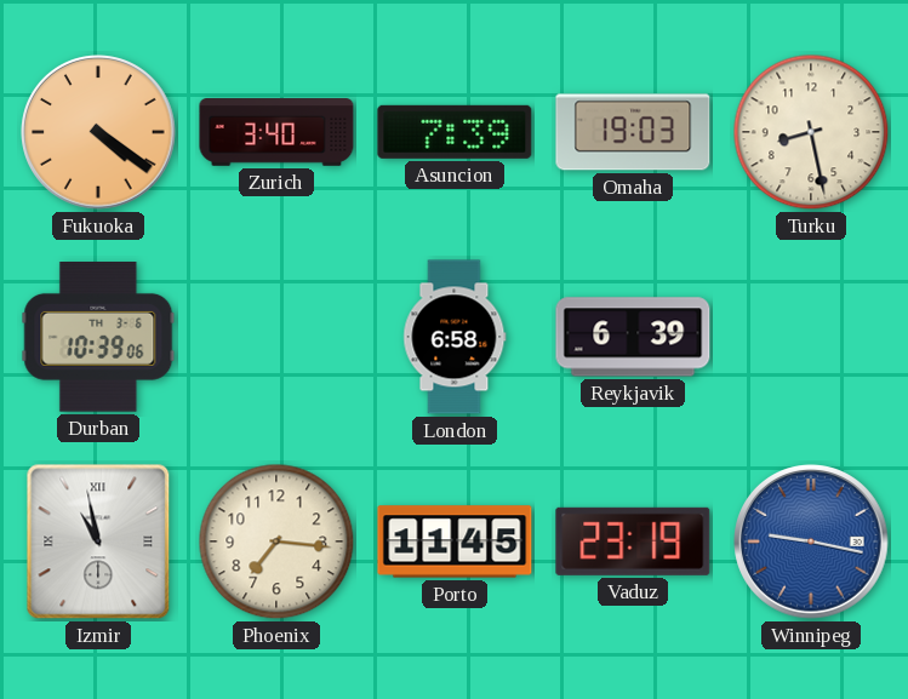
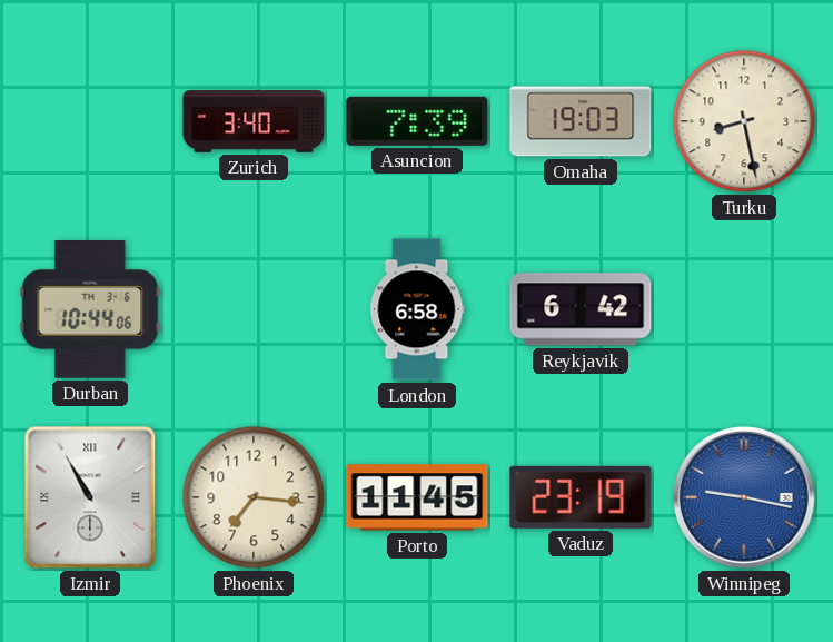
Fukuoka: 4:21 -> none
Durban: 10:39 -> 10:44
Reykjavik: 6:39 -> 6:42
Izmir: 10:58 -> 10:55
